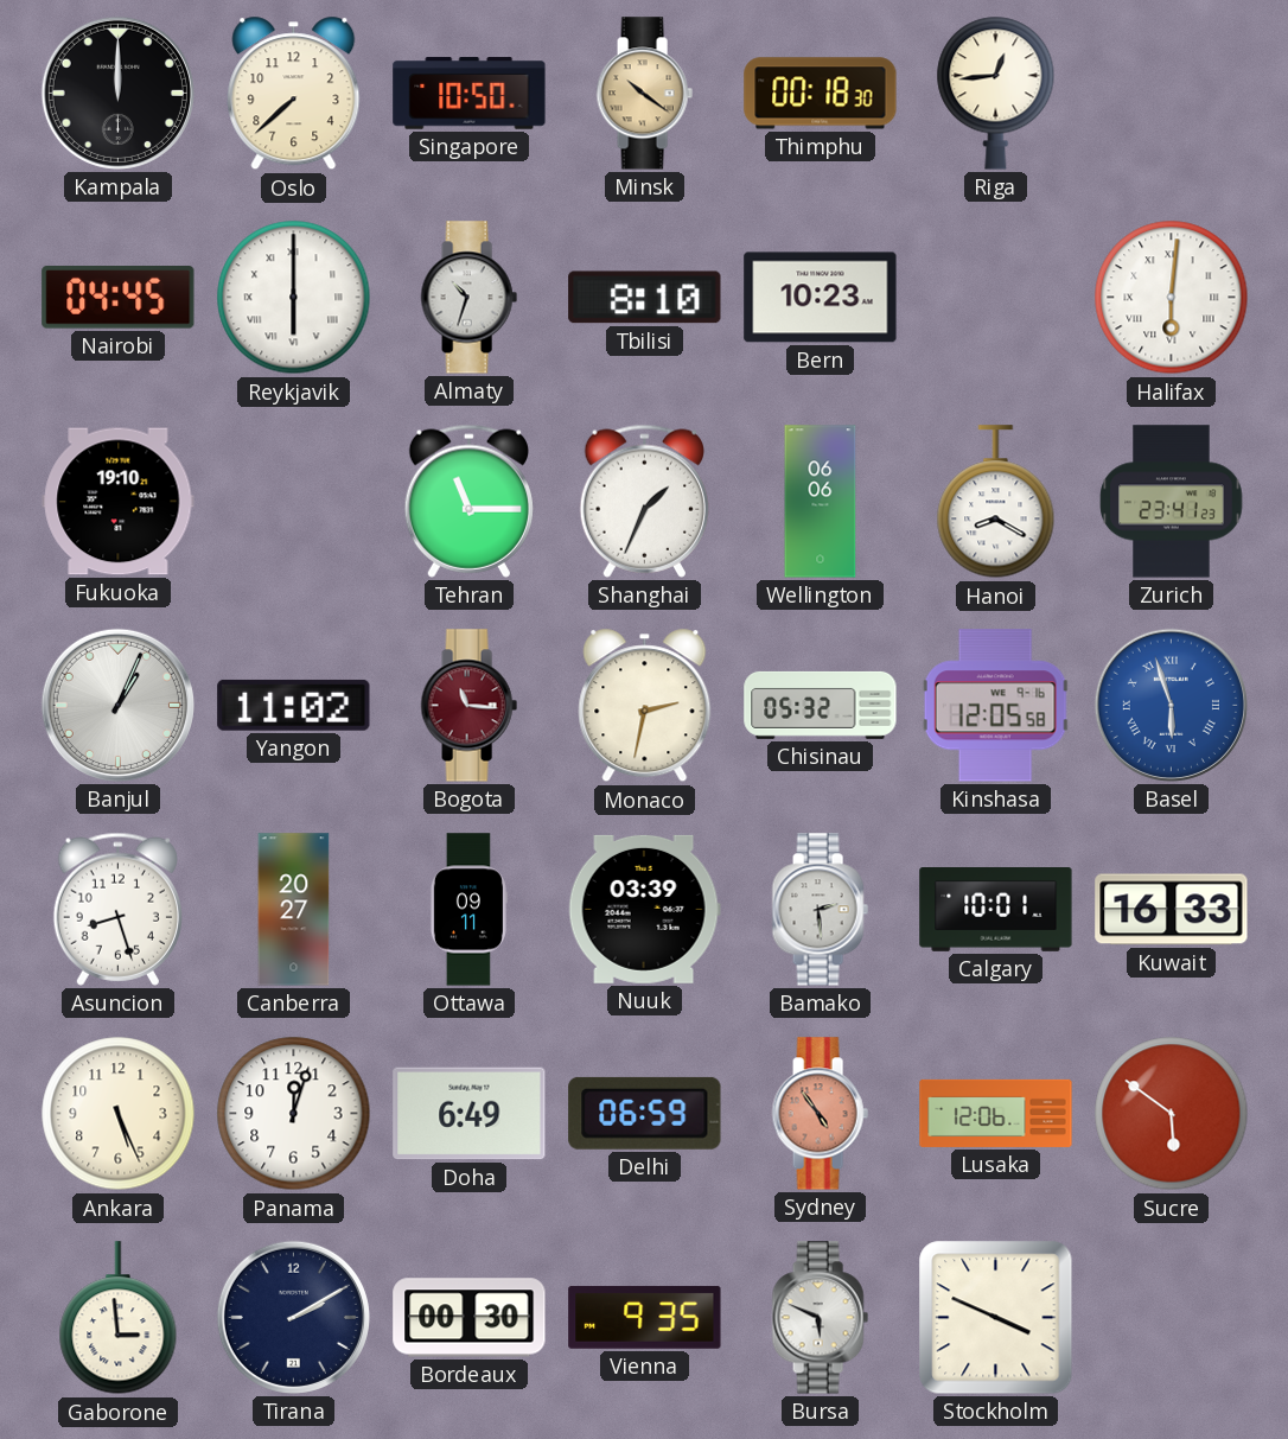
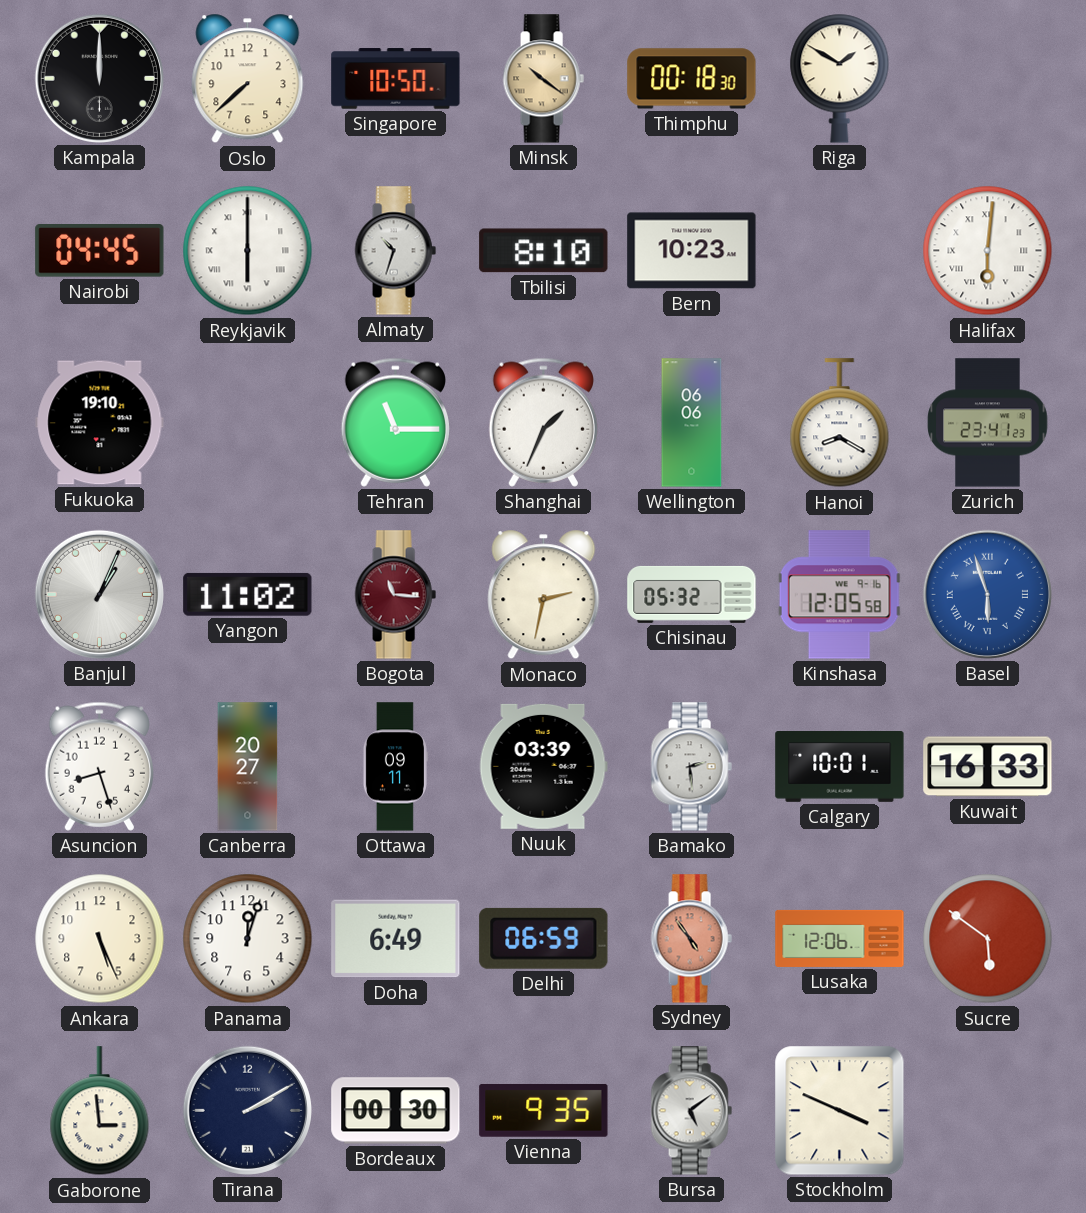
Riga: 12:44 -> 1:50
Bursa: 5:49 -> 5:09
